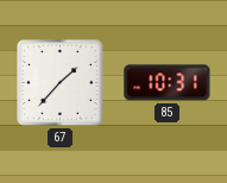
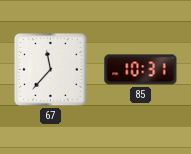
67: 1:37 -> 11:37
